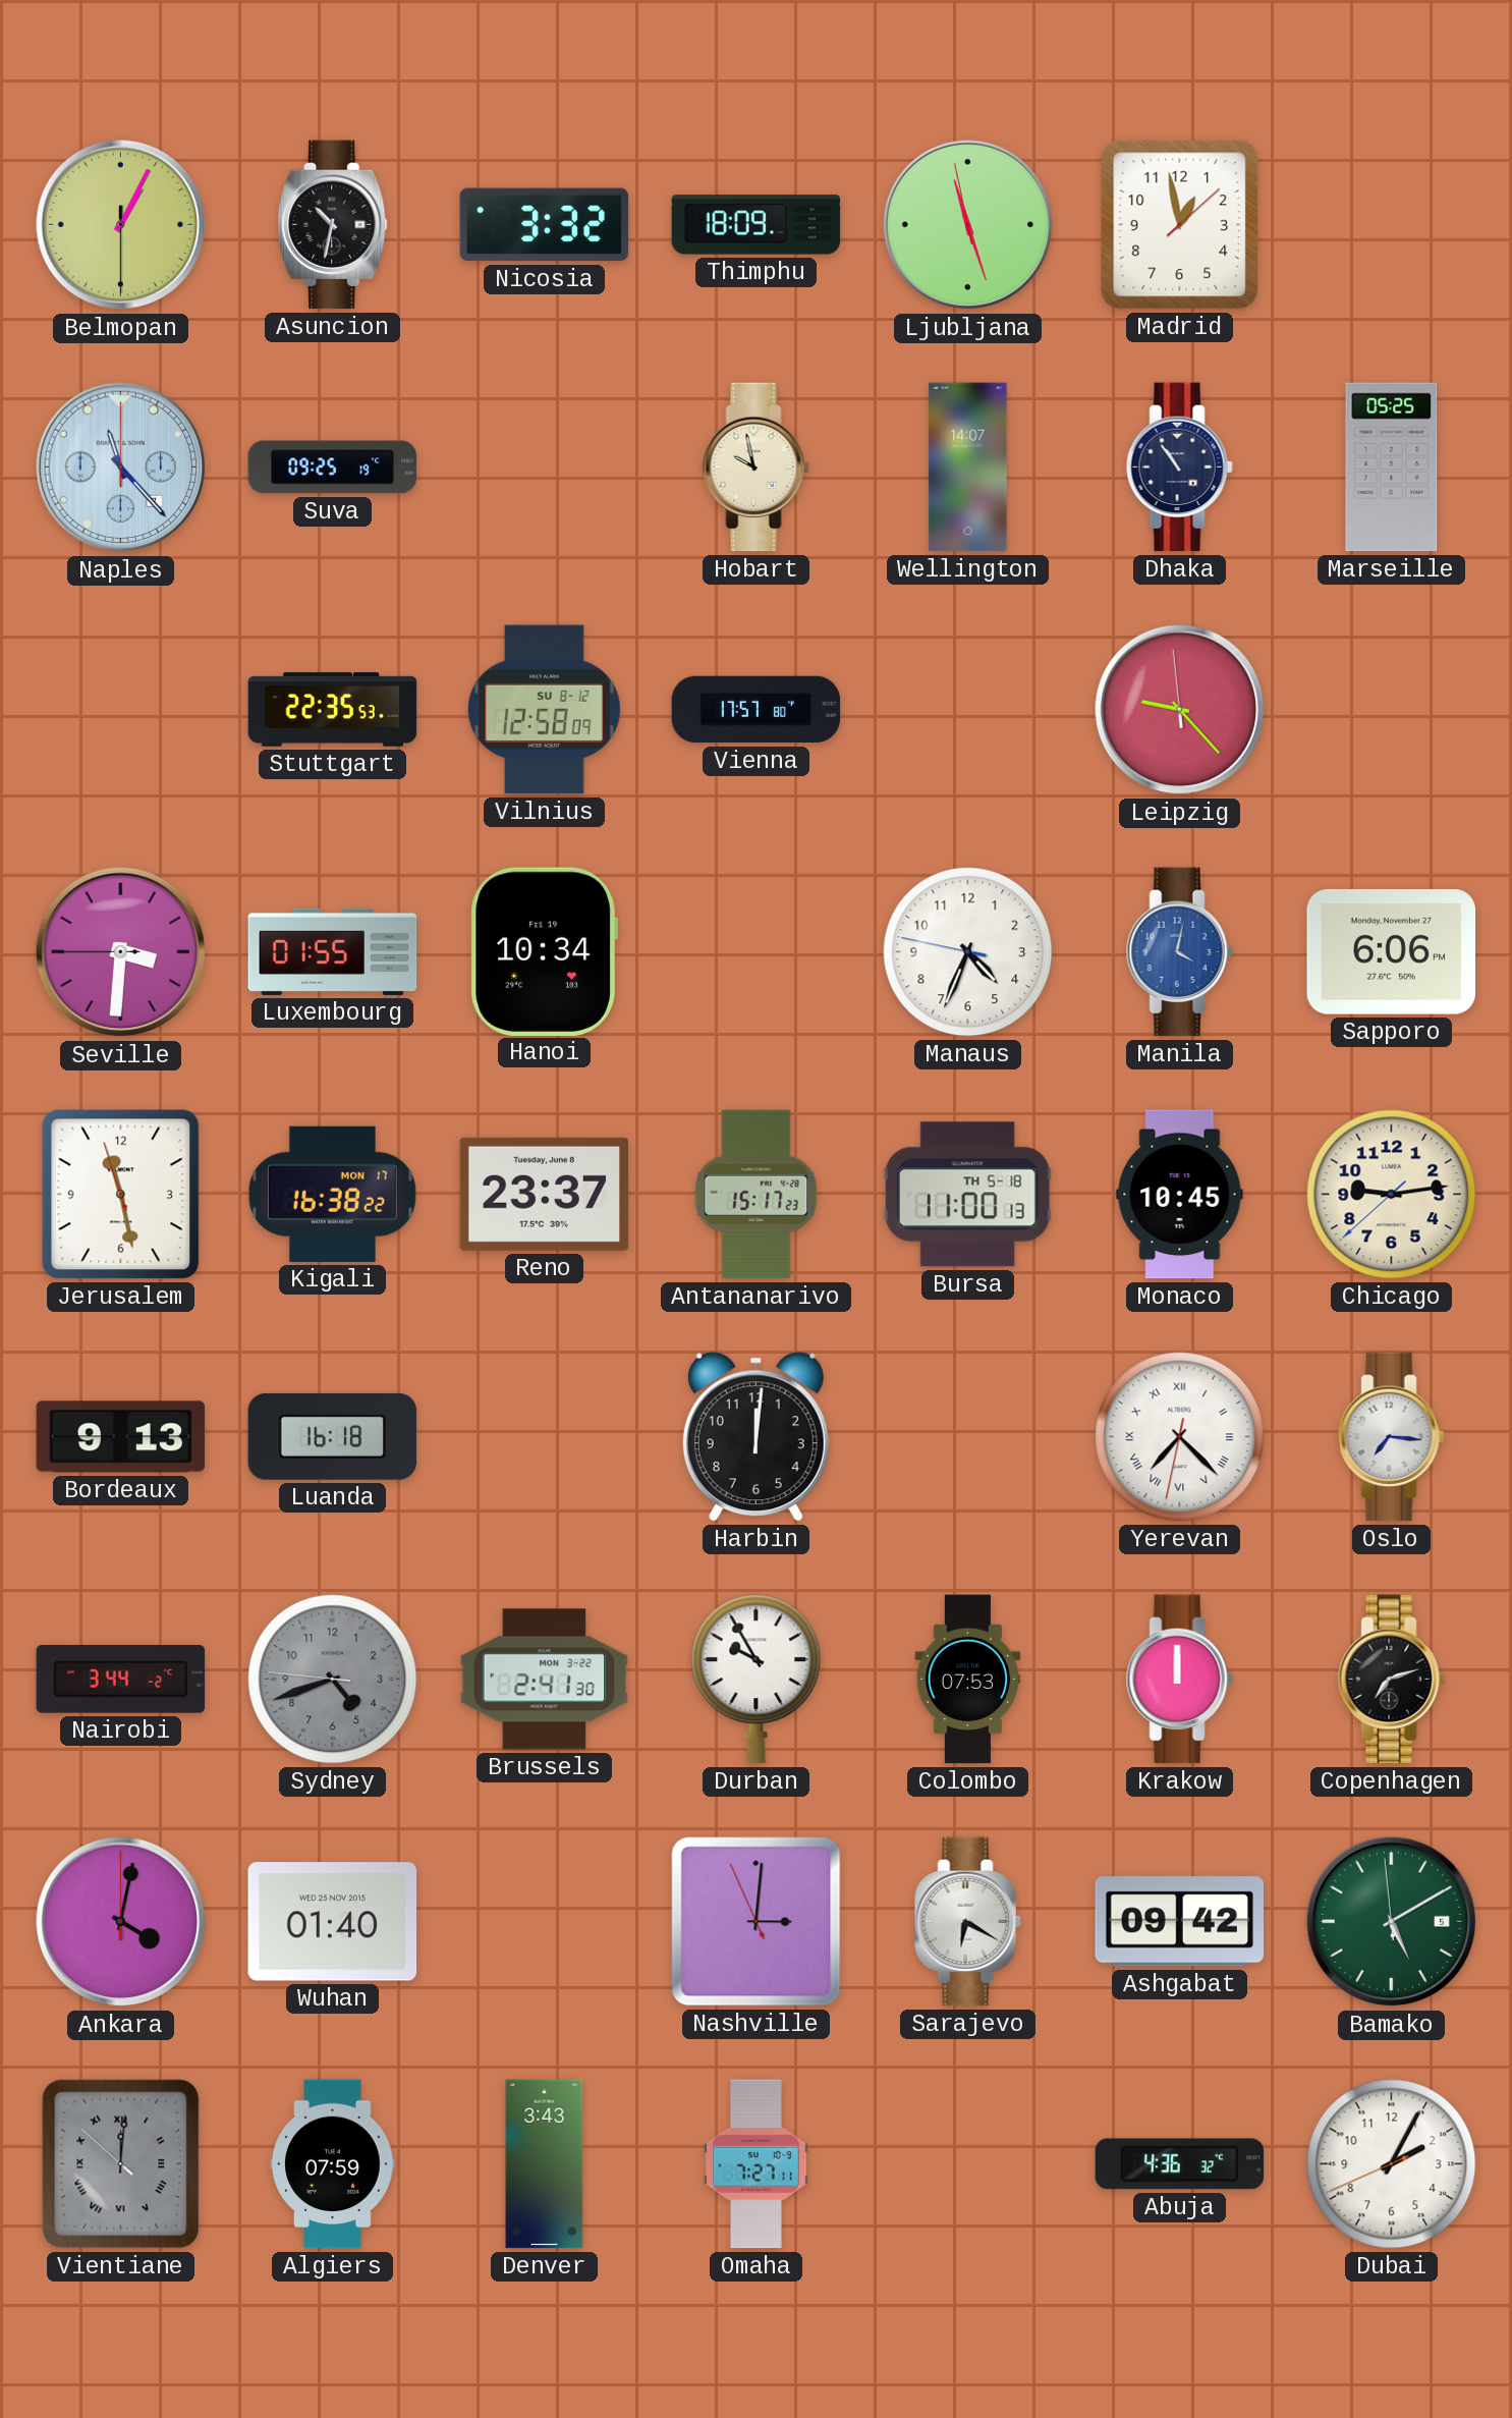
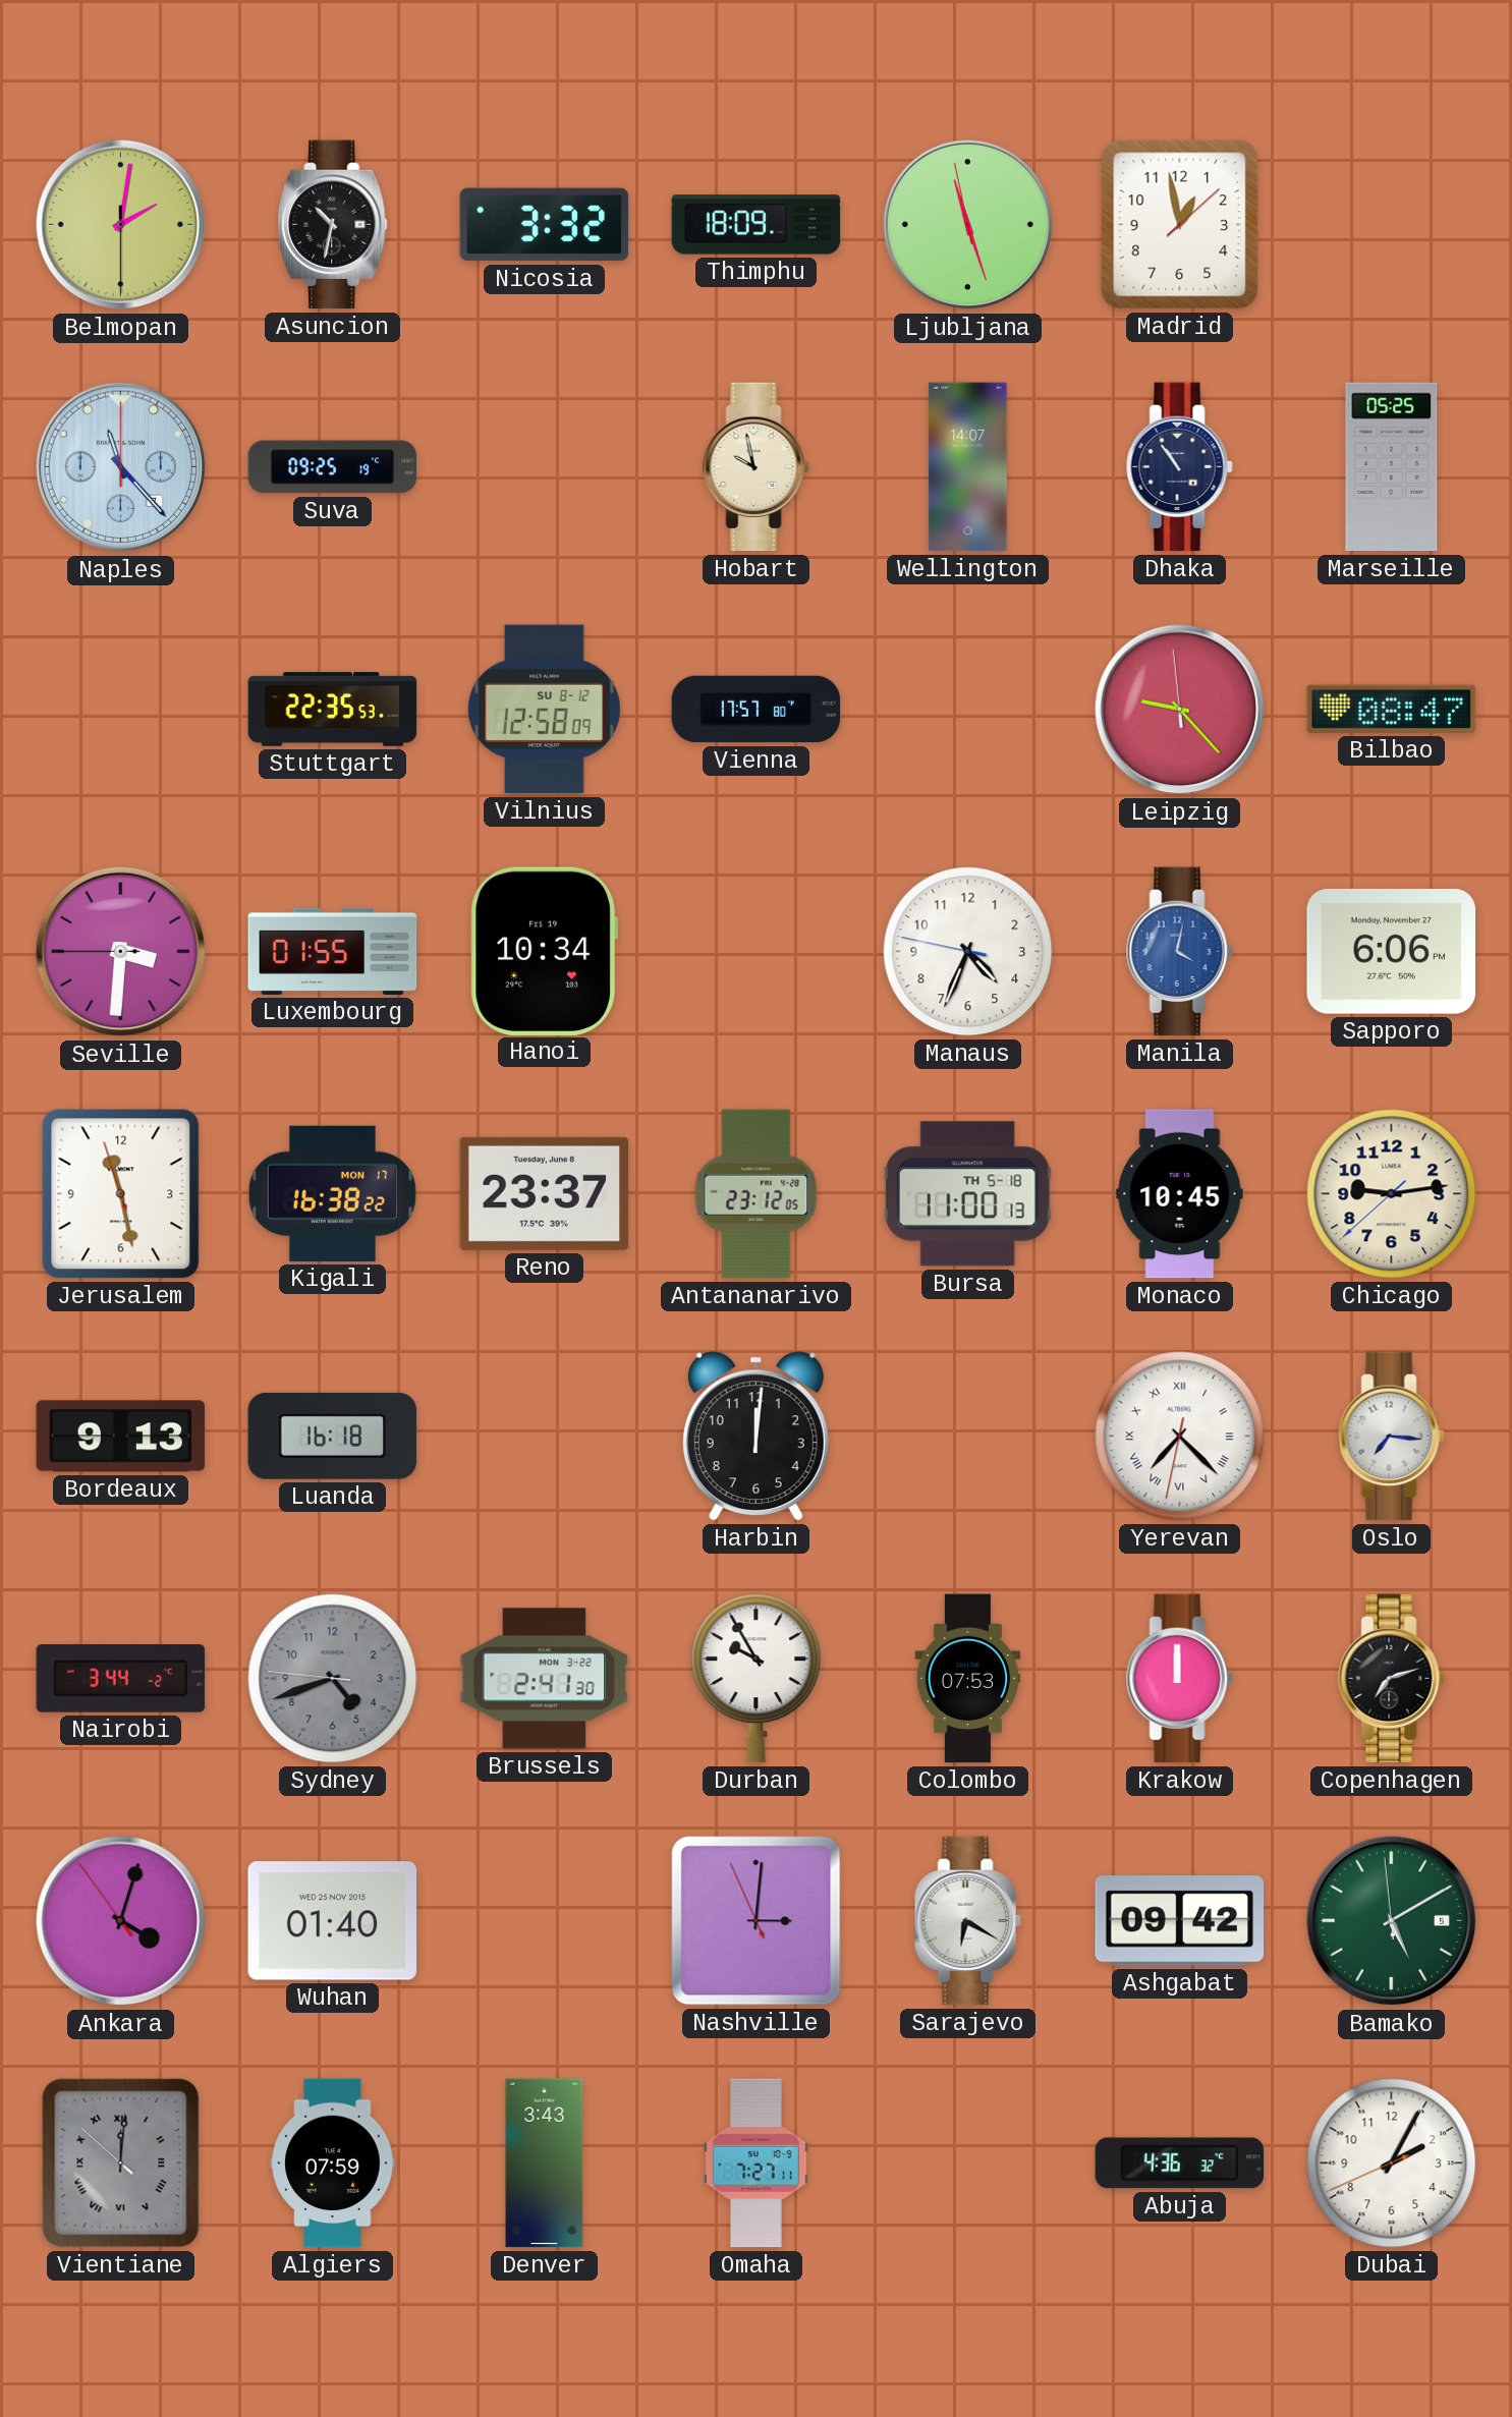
Belmopan: 1:04 -> 2:01
Bilbao: none -> 08:47
Antananarivo: 15:17 -> 23:12
Ankara: 4:02:00 -> 4:02:54
